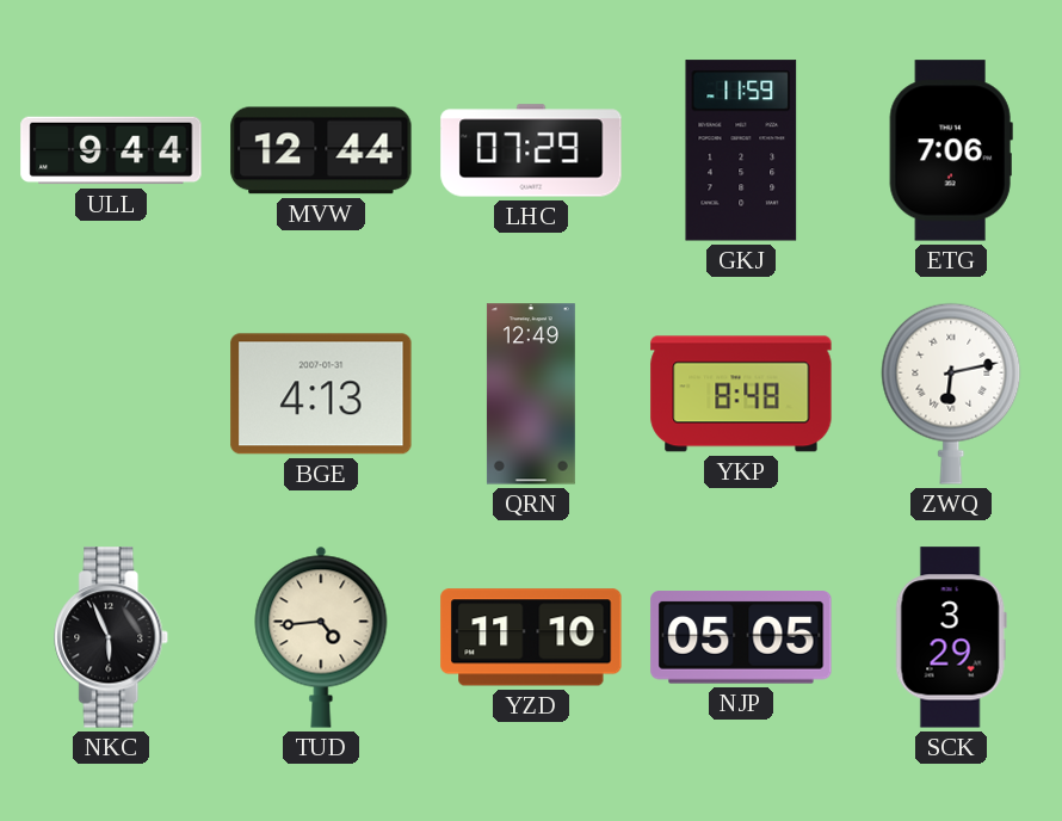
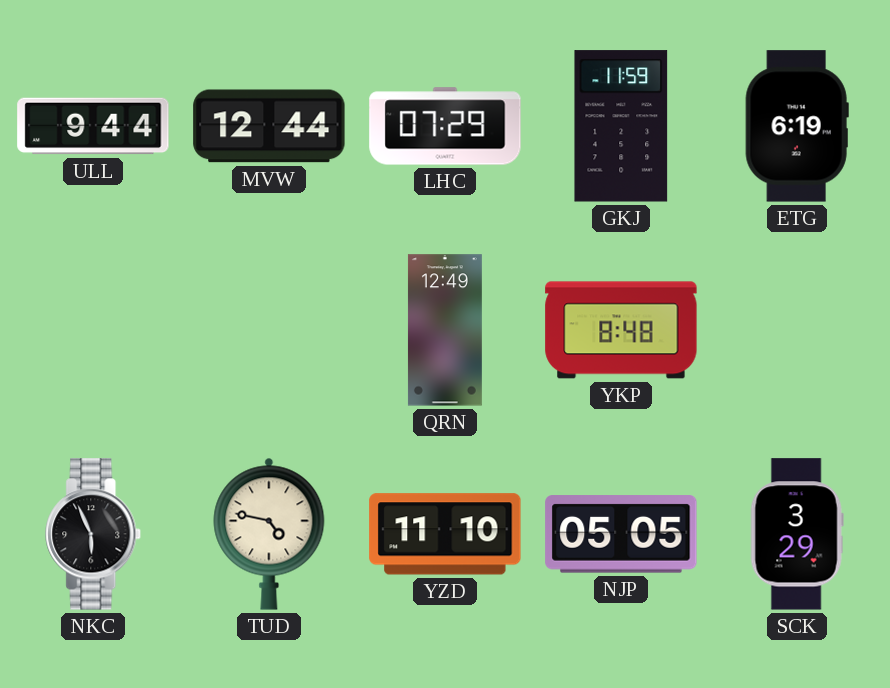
ETG: 7:06 -> 6:19
BGE: 4:13 -> none
ZWQ: 6:13 -> none
TUD: 4:44 -> 4:47
